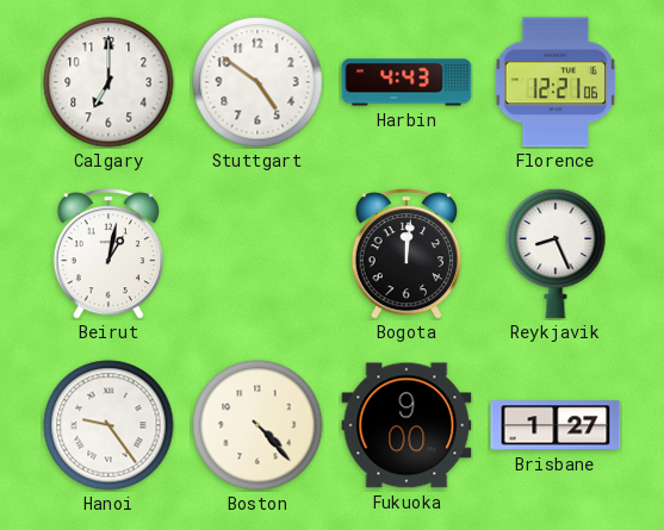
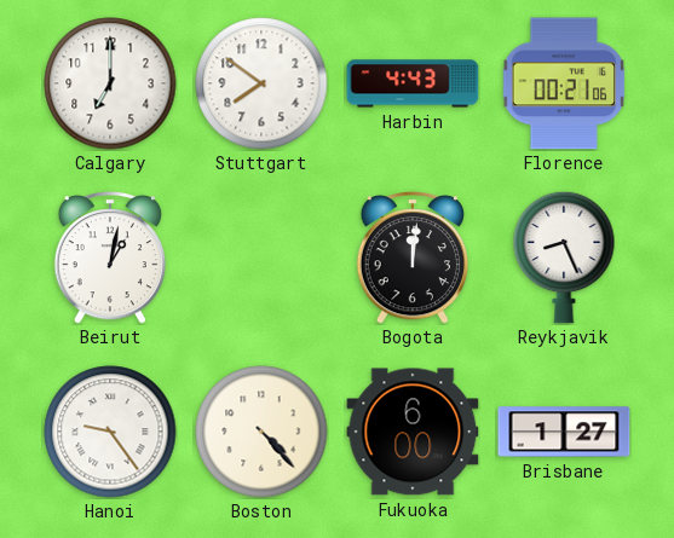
Stuttgart: 4:51 -> 7:51
Florence: 12:21 -> 00:21
Fukuoka: 9:00 -> 6:00
